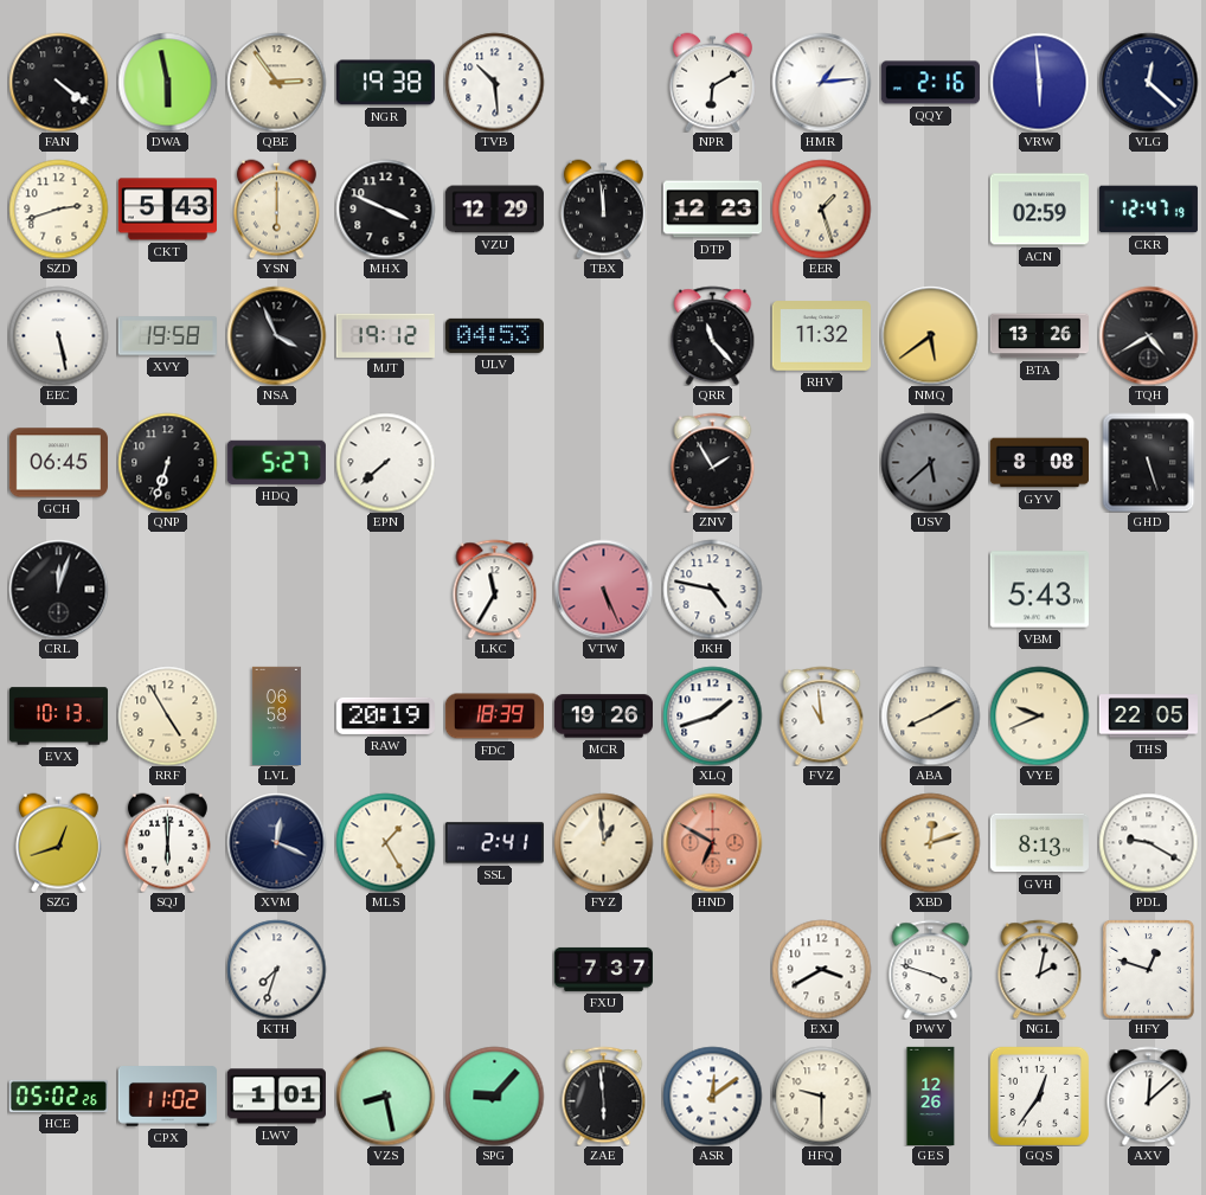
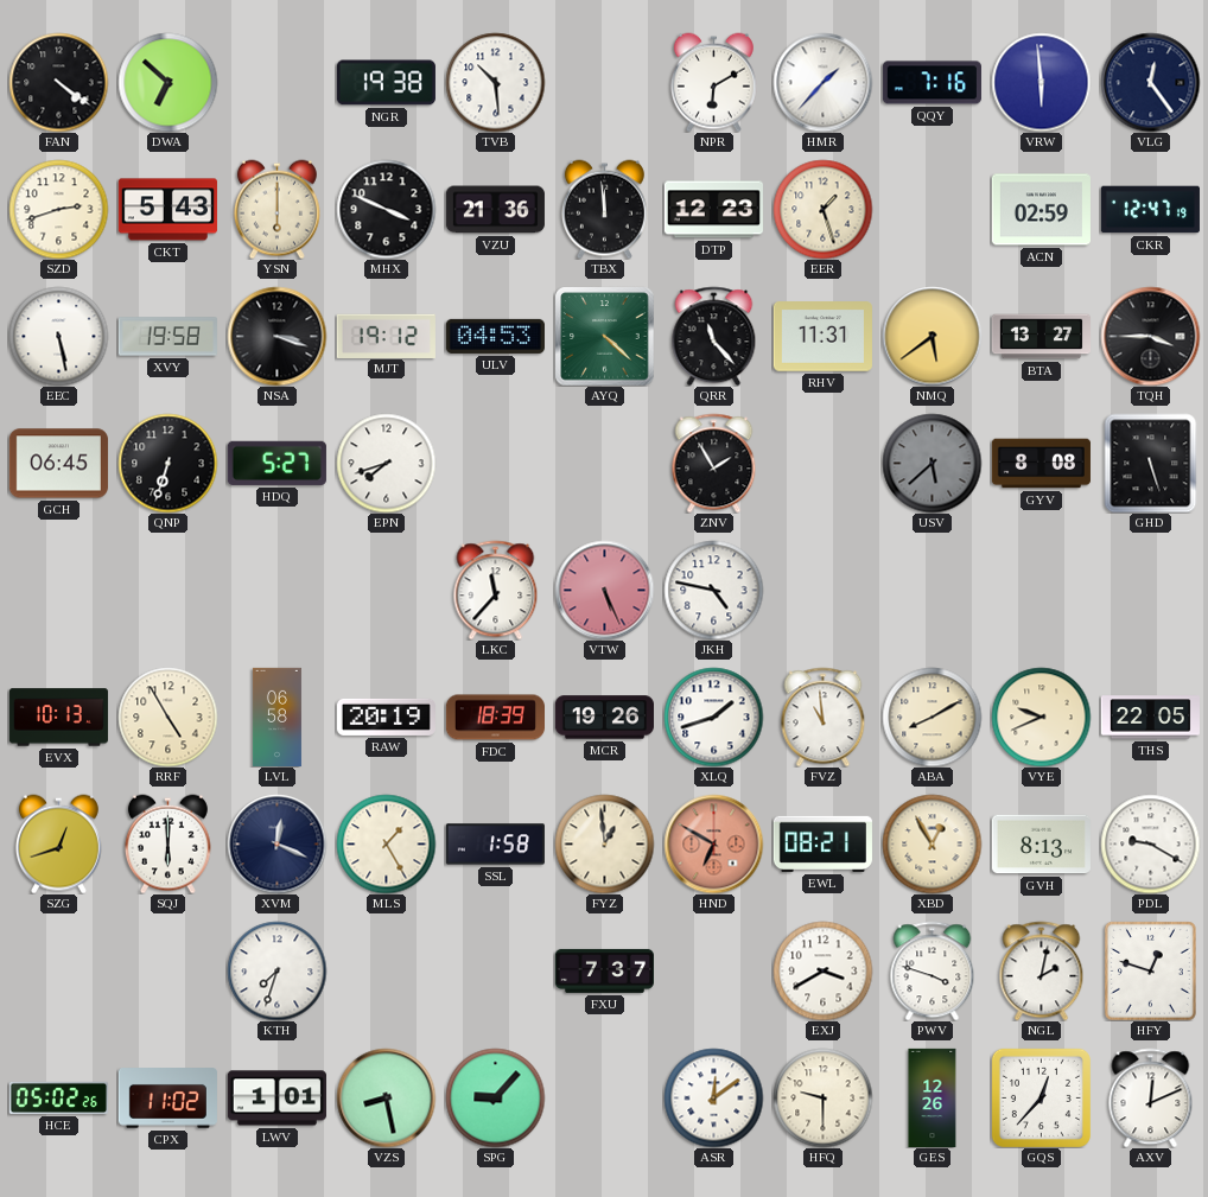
DWA: 5:58 -> 6:52
QBE: 2:54 -> none
HMR: 1:14 -> 1:37
QQY: 2:16 -> 7:16
VLG: 12:22 -> 12:24
VZU: 12:29 -> 21:36
NSA: 3:56 -> 3:18
AYQ: none -> 4:22
RHV: 11:32 -> 11:31
BTA: 13:26 -> 13:27
TQH: 4:40 -> 3:45
EPN: 7:38 -> 7:42
CRL: 12:03 -> none
LKC: 11:35 -> 11:37
VBM: 5:43 -> none
SSL: 2:41 -> 1:58
EWL: none -> 08:21
XBD: 12:12 -> 12:55
ZAE: 5:59 -> none
GQS: 12:36 -> 12:37
AXV: 12:08 -> 12:11
